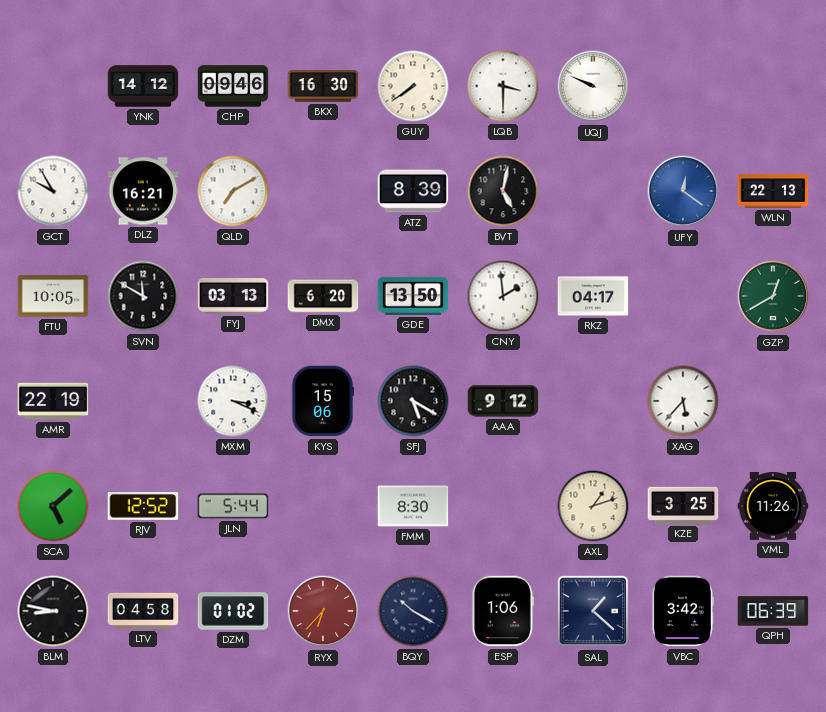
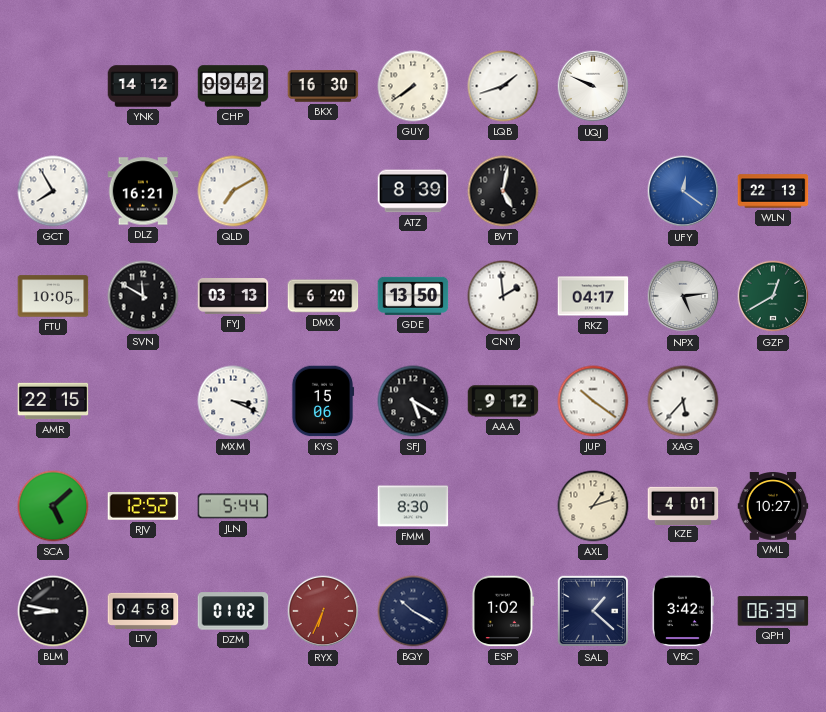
CHP: 09:46 -> 09:42
LQB: 3:30 -> 1:42
GCT: 9:55 -> 7:55
NPX: none -> 5:14
AMR: 22:19 -> 22:15
JUP: none -> 10:21
KZE: 3:25 -> 4:01
VML: 11:26 -> 10:27
RYX: 6:37 -> 6:34
ESP: 1:06 -> 1:02
